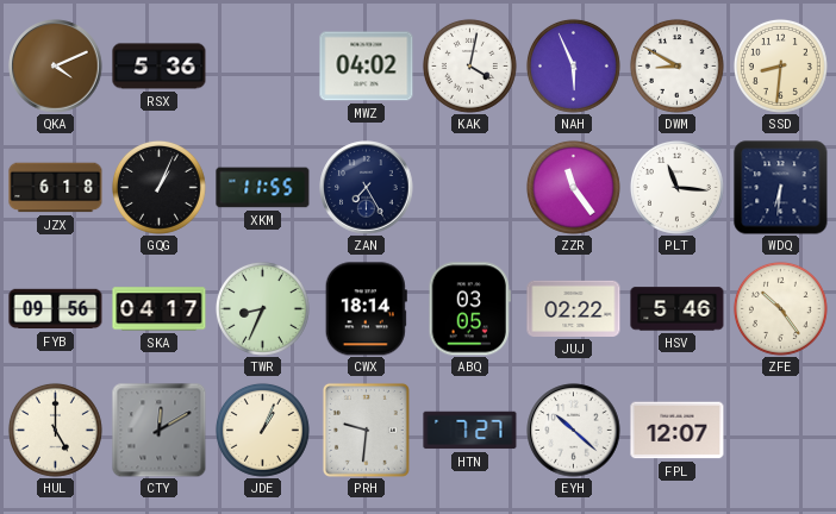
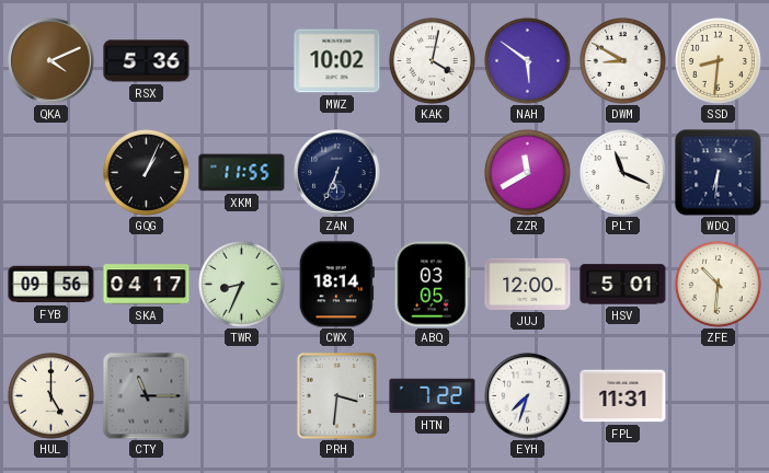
MWZ: 04:02 -> 10:02
NAH: 5:56 -> 5:51
JZX: 6:18 -> none
ZAN: 7:25 -> 6:34
ZZR: 11:24 -> 11:40
PLT: 11:16 -> 11:19
JUJ: 02:22 -> 12:00
HSV: 5:46 -> 5:01
ZFE: 10:24 -> 10:31
CTY: 12:10 -> 11:15
JDE: 1:04 -> none
PRH: 9:31 -> 3:31
HTN: 7:27 -> 7:22
EYH: 10:22 -> 7:33
FPL: 12:07 -> 11:31
